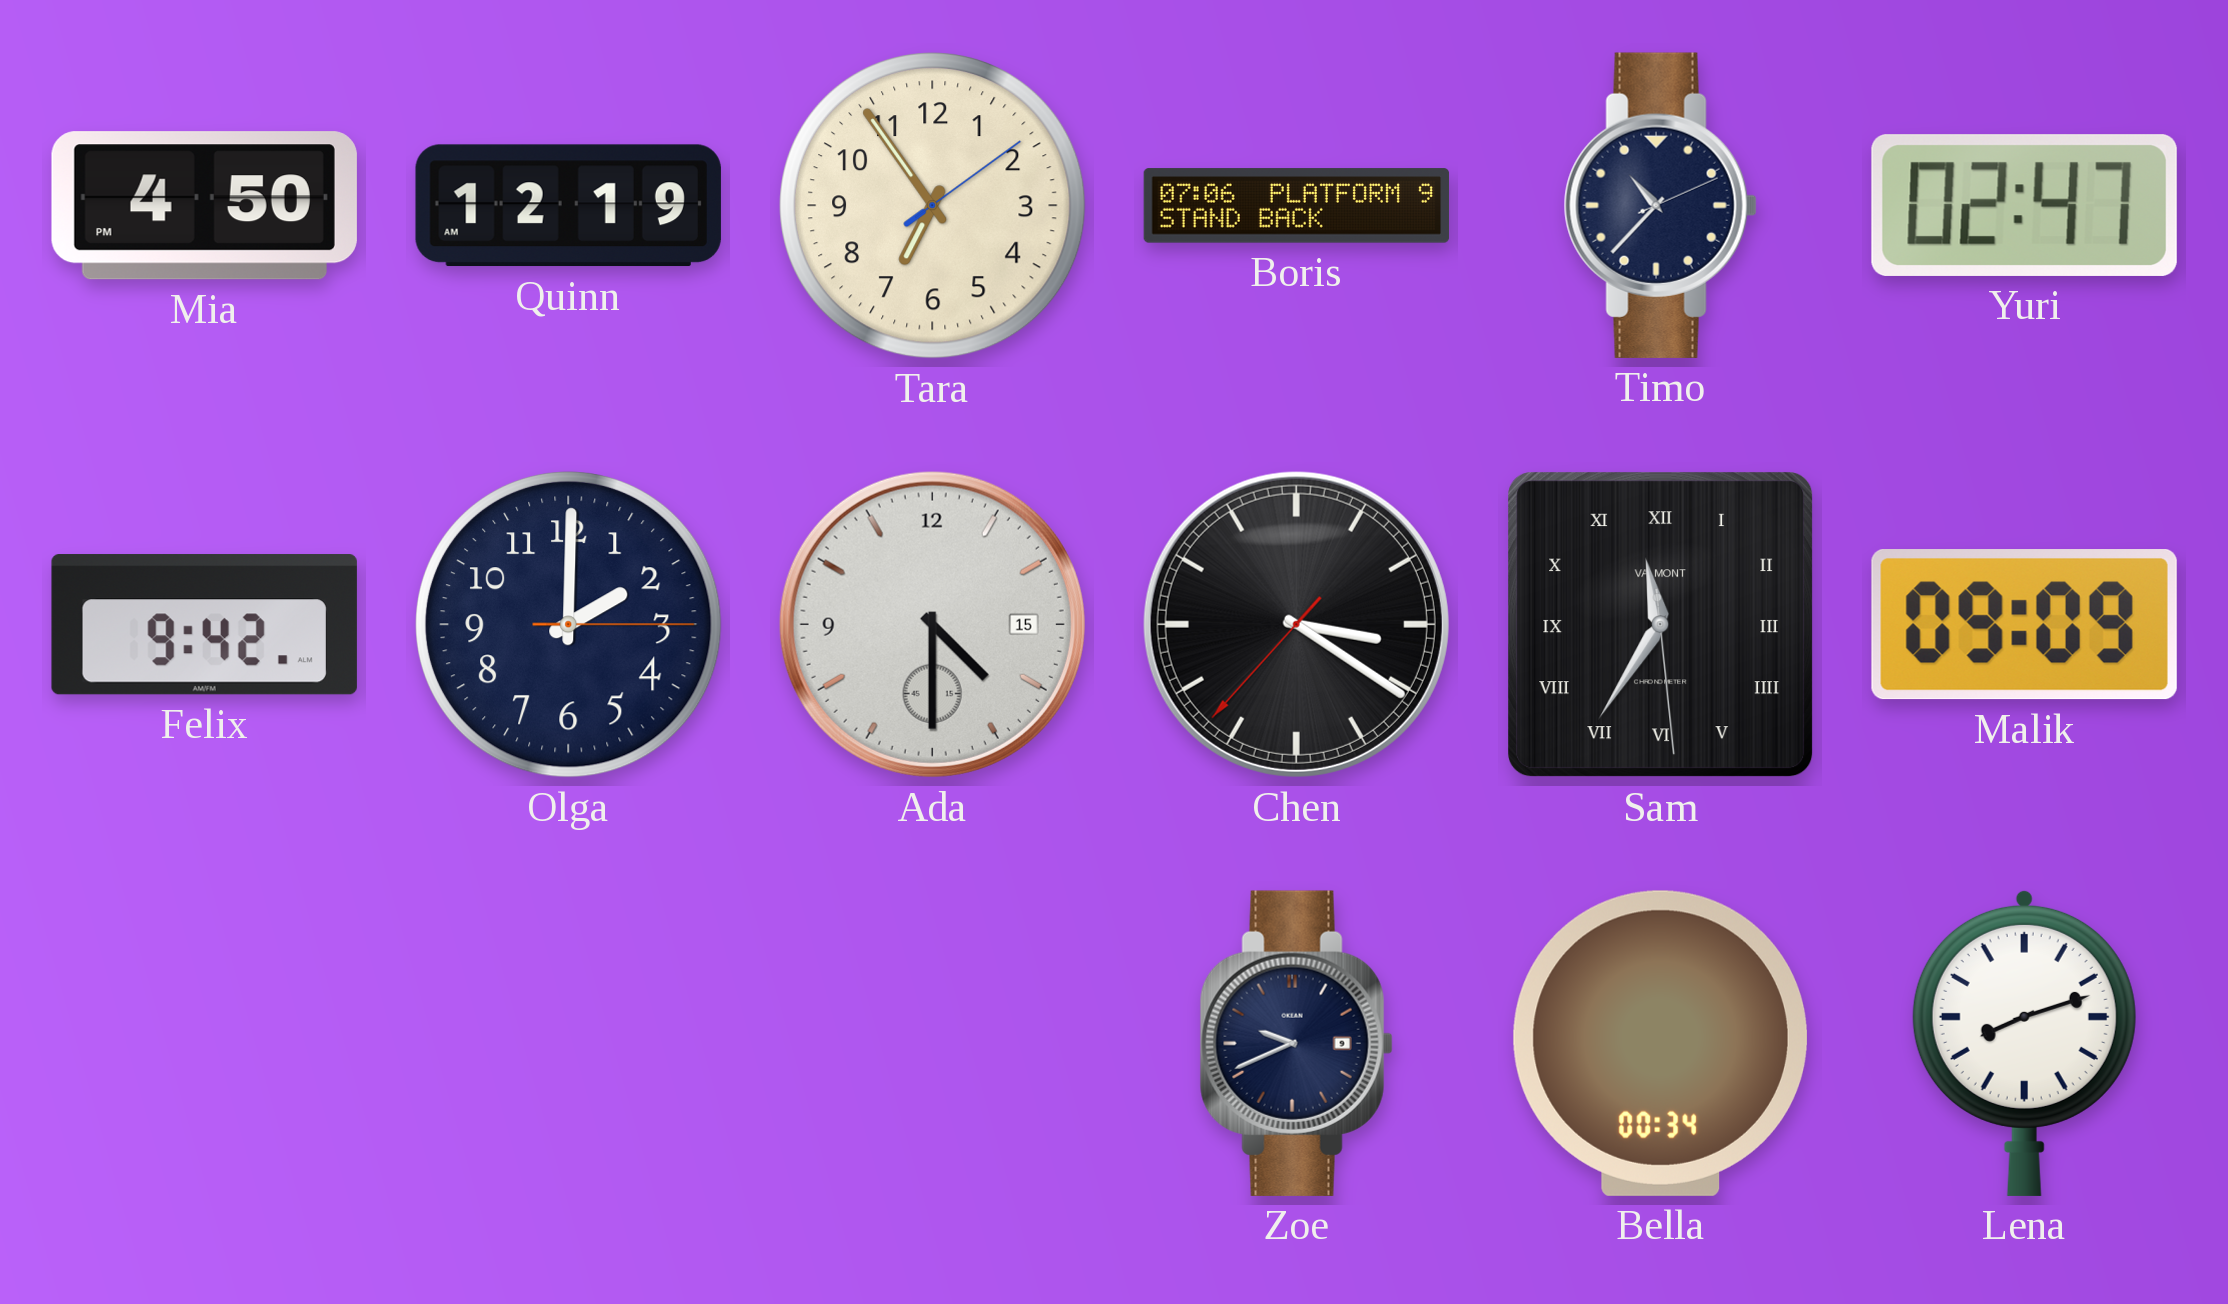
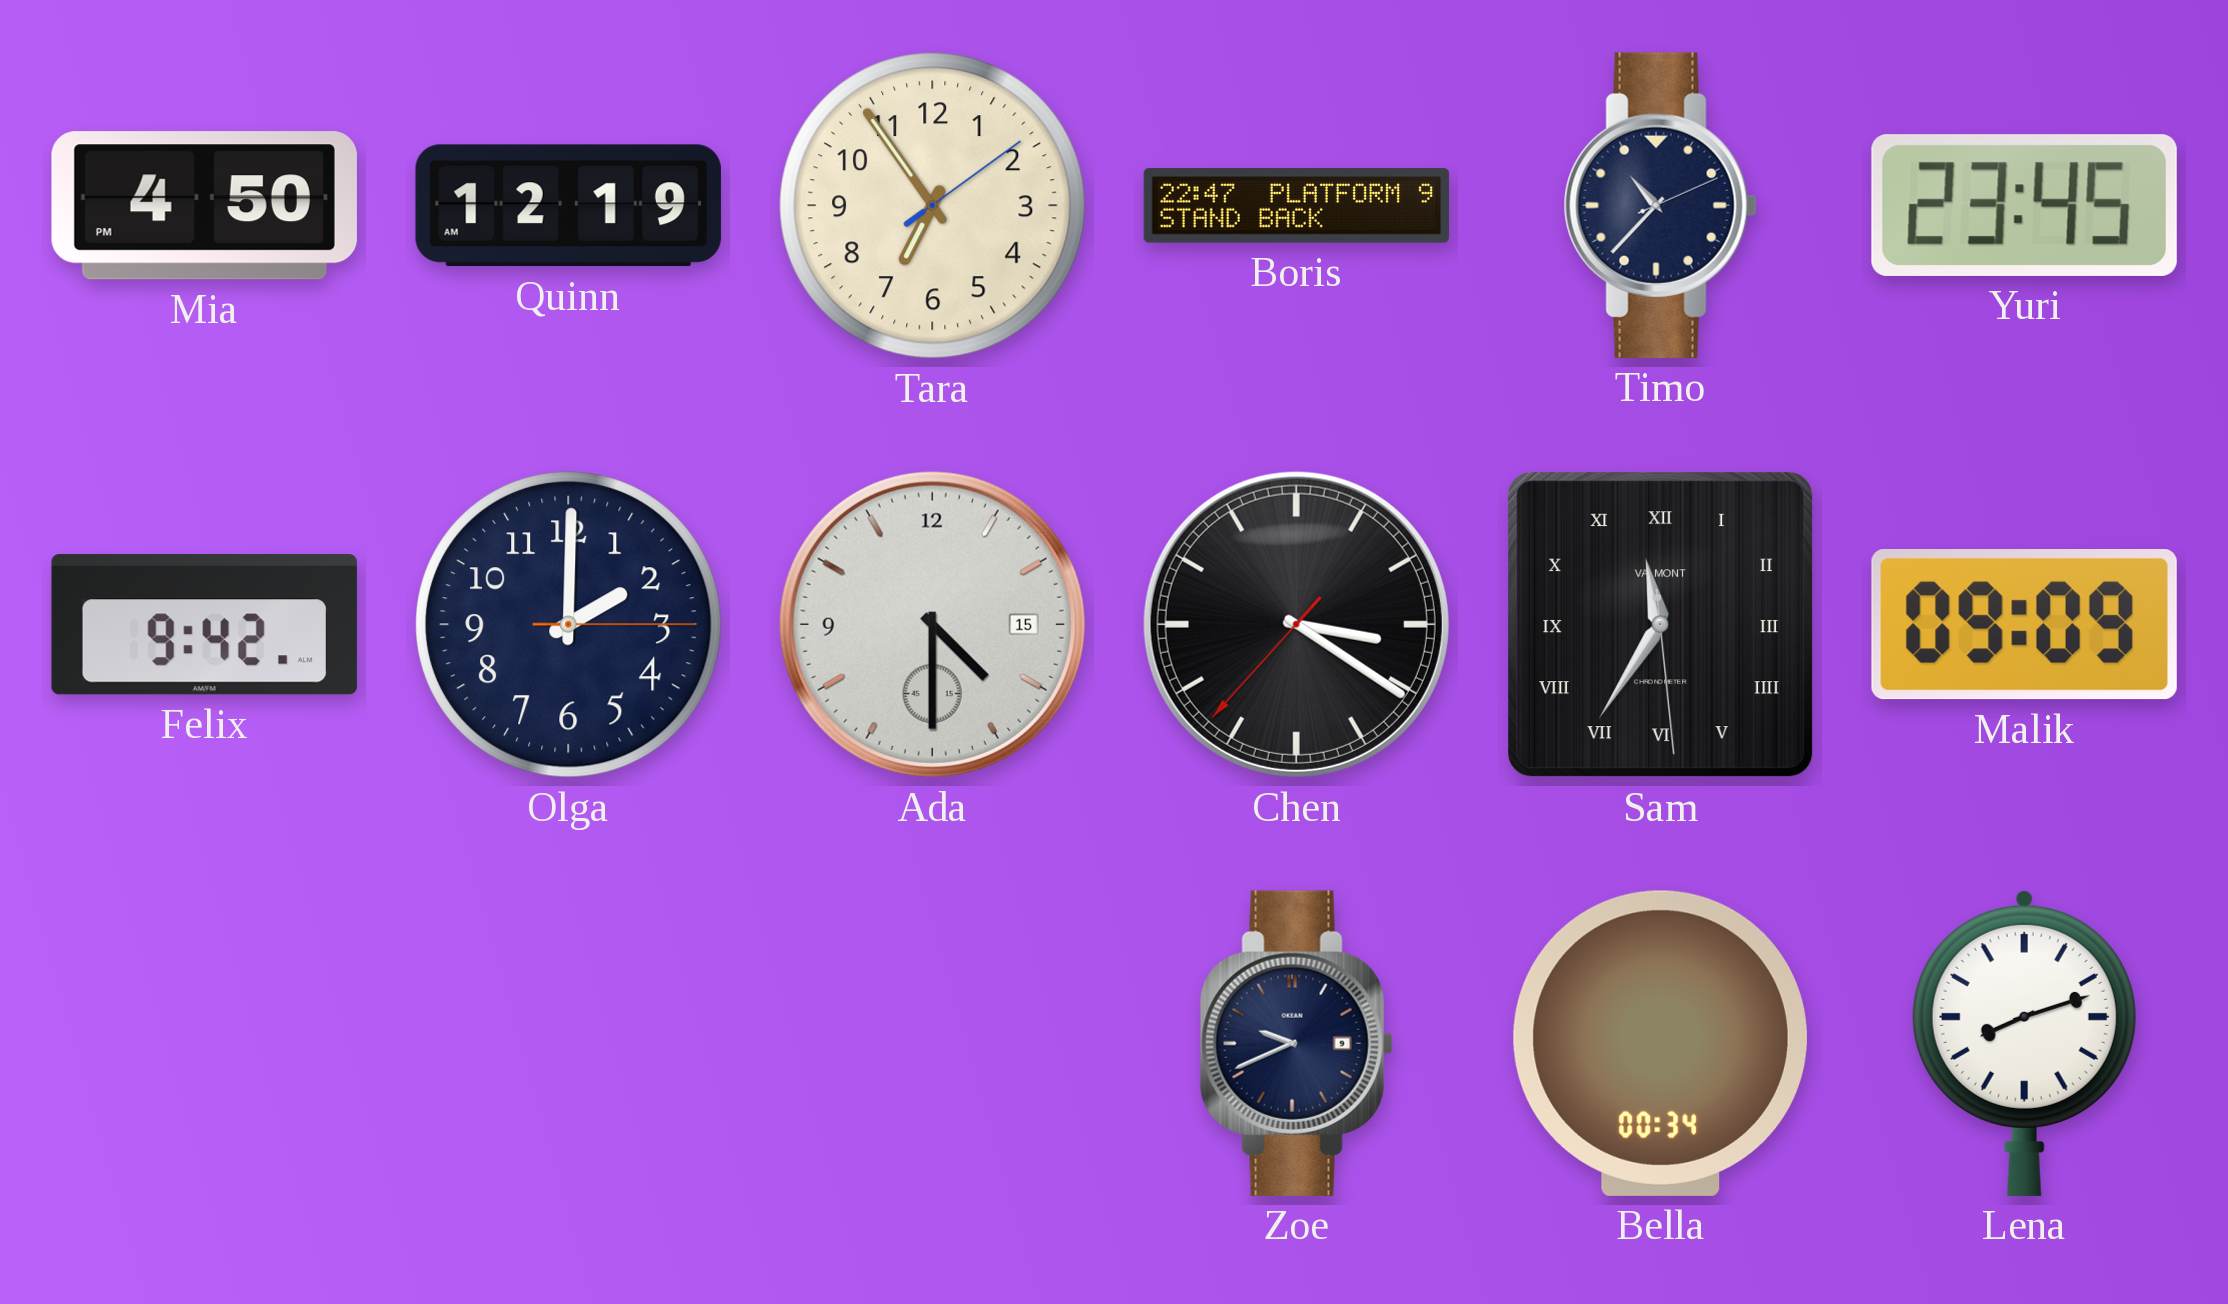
Boris: 07:06 -> 22:47
Yuri: 02:47 -> 23:45
